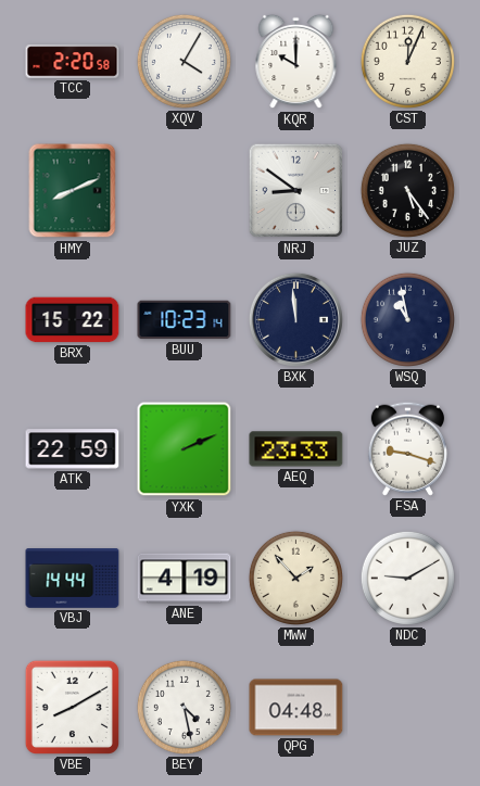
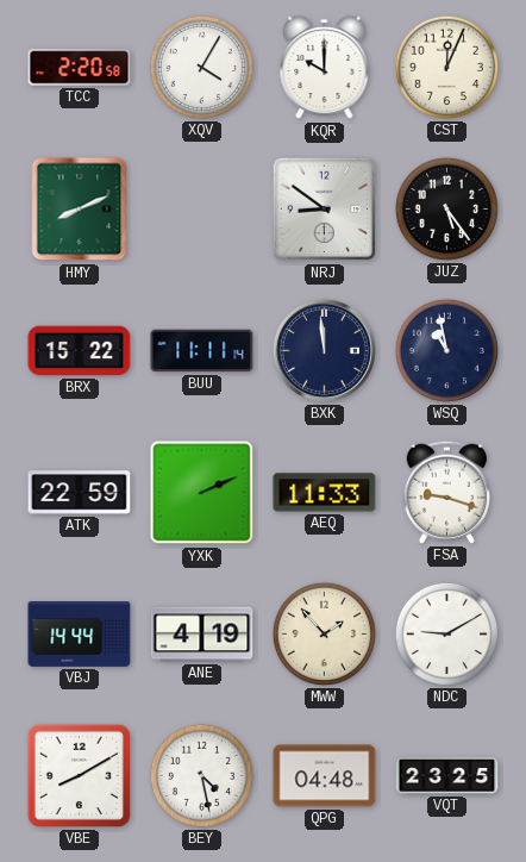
BUU: 10:23 -> 11:11
AEQ: 23:33 -> 11:33
VQT: none -> 23:25
